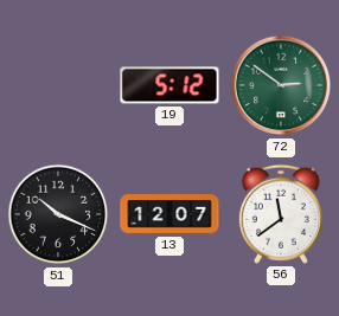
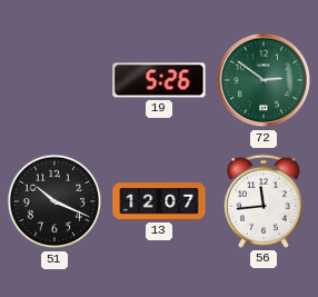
19: 5:12 -> 5:26
56: 11:39 -> 11:44
